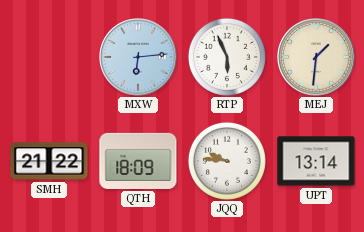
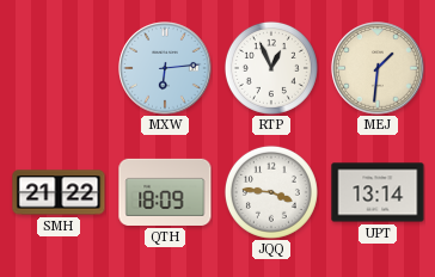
RTP: 5:56 -> 12:56
JQQ: 9:46 -> 3:46
